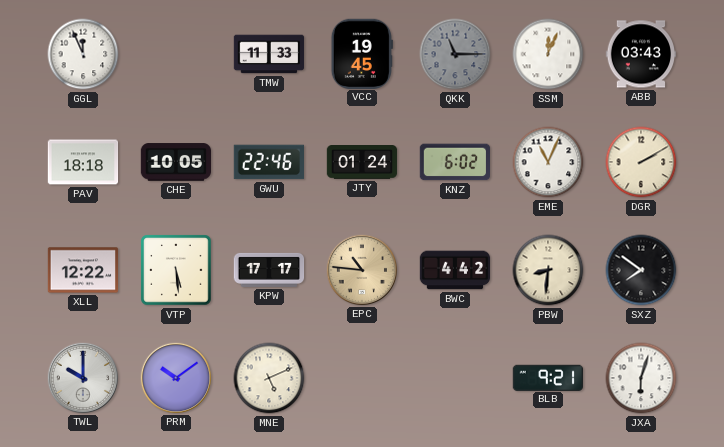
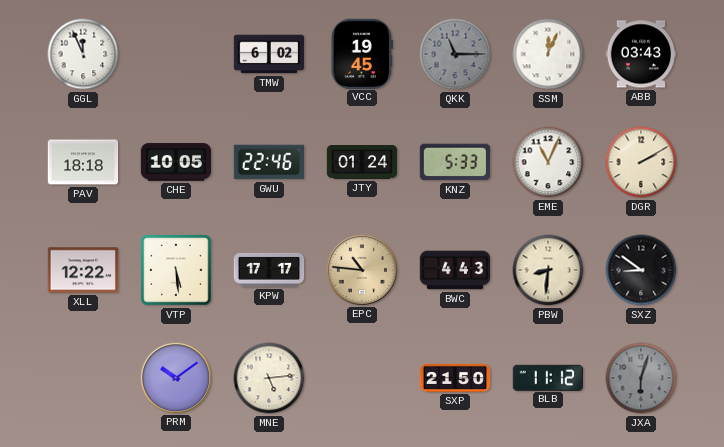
TMW: 11:33 -> 6:02
KNZ: 6:02 -> 5:33
BWC: 4:42 -> 4:43
SXZ: 7:51 -> 8:51
TWL: 10:00 -> none
MNE: 5:11 -> 5:14
SXP: none -> 21:50
BLB: 9:21 -> 11:12
JXA dial: white -> grey
